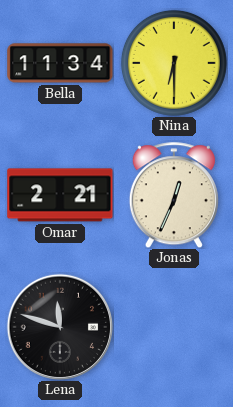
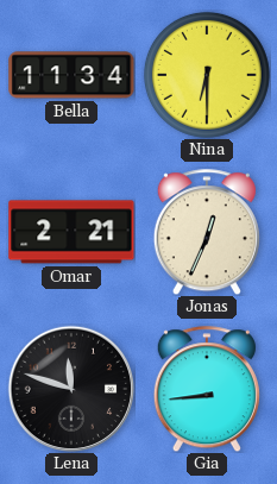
Gia: none -> 8:44
